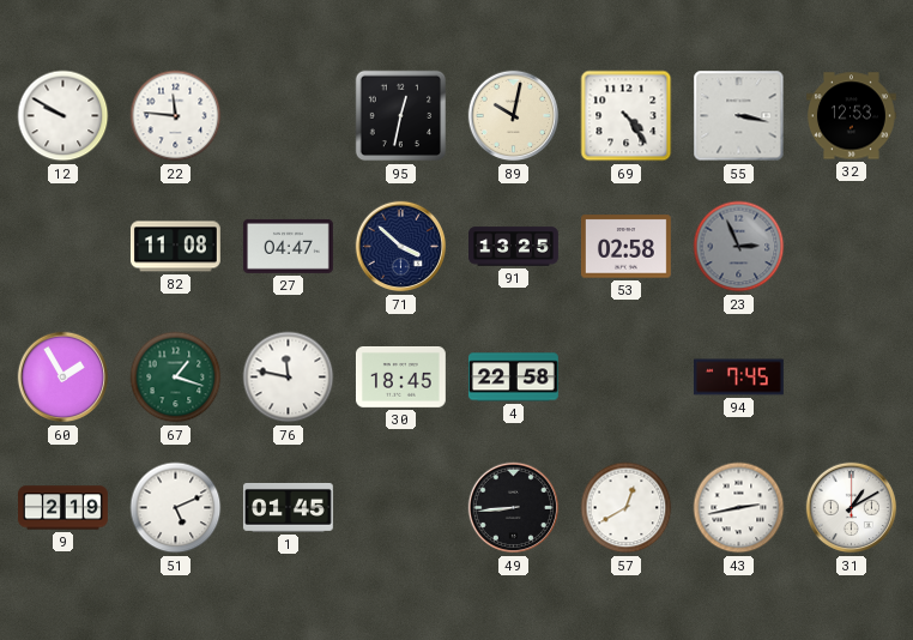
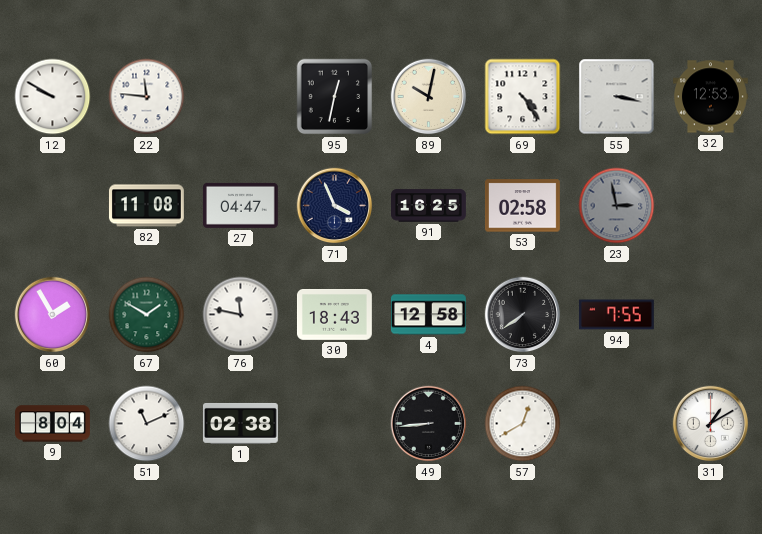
71: 3:52 -> 3:56
91: 13:25 -> 16:25
23: 2:56 -> 2:58
67: 1:18 -> 1:50
30: 18:45 -> 18:43
4: 22:58 -> 12:58
73: none -> 7:39
94: 7:45 -> 7:55
9: 2:19 -> 8:04
51: 5:11 -> 11:11
1: 01:45 -> 02:38
43: 2:43 -> none
